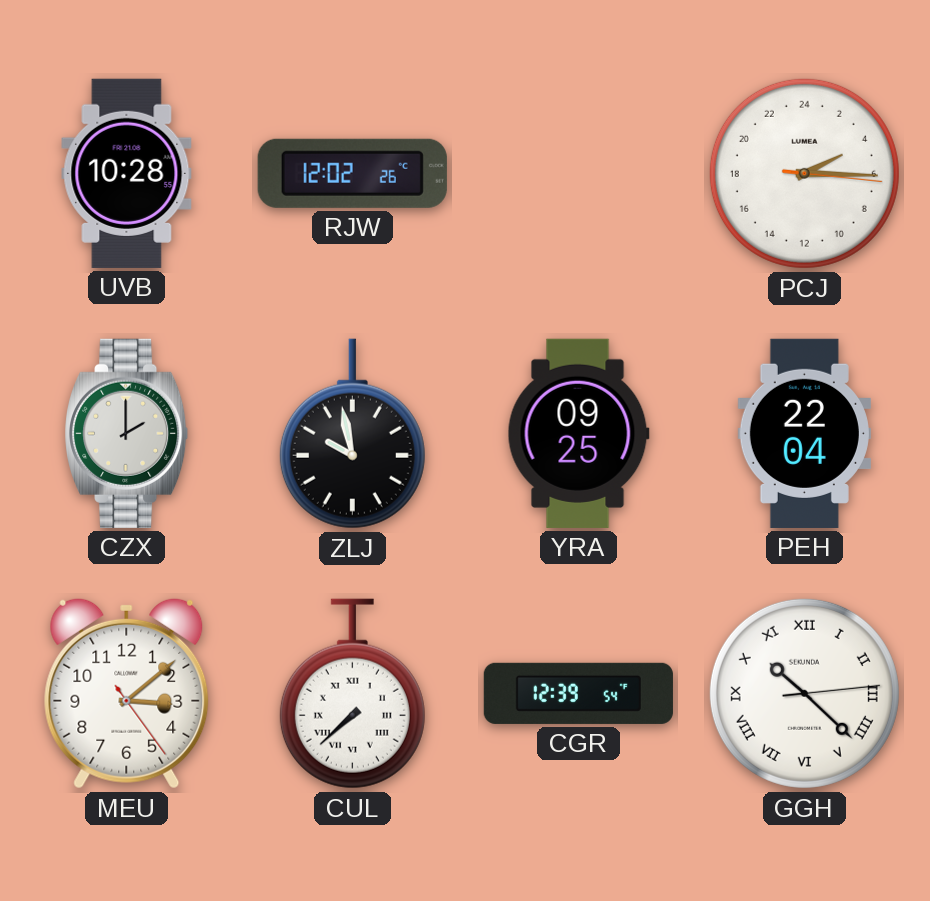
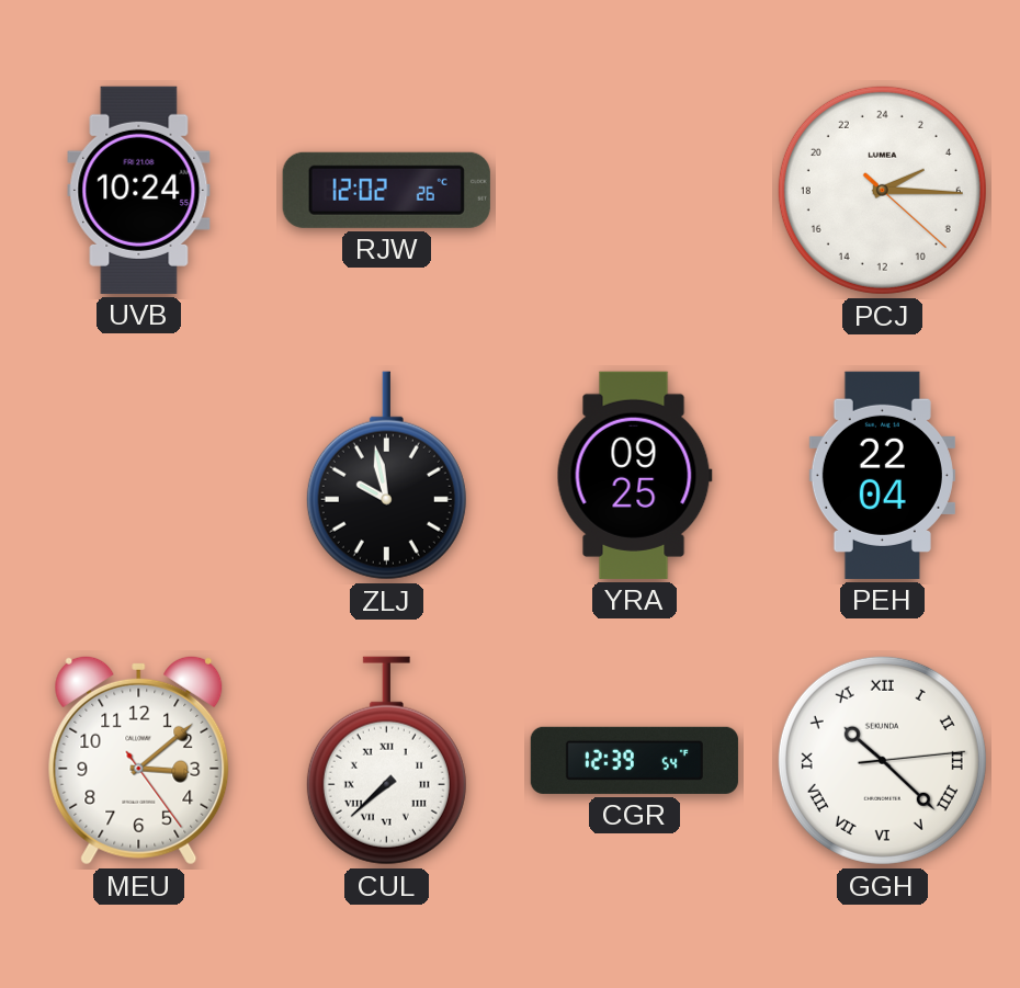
UVB: 10:28 -> 10:24
PCJ: 4:15:16 -> 4:15:22
CZX: 2:00 -> none
